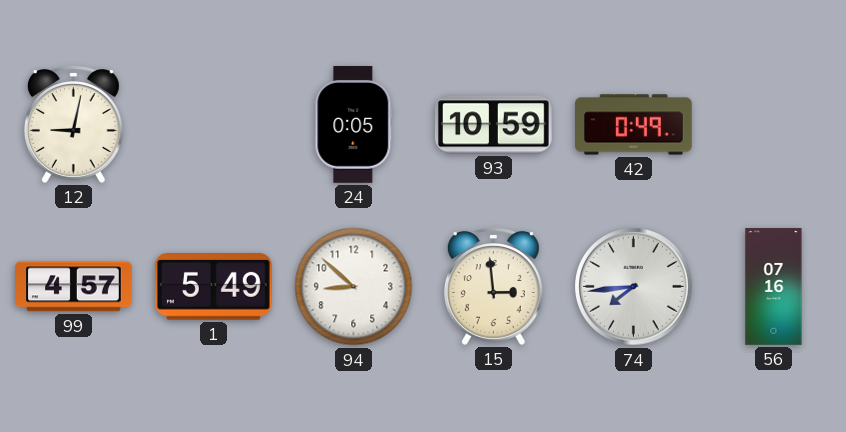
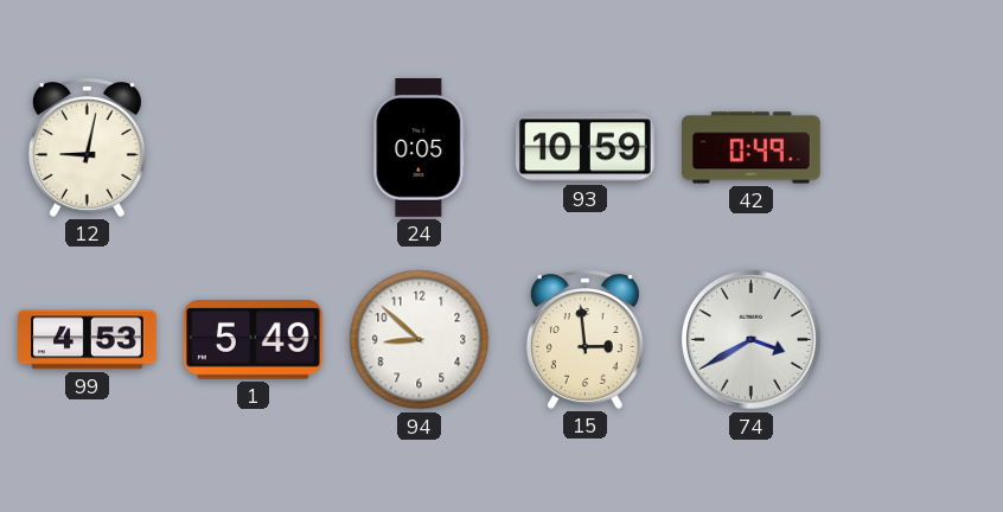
99: 4:57 -> 4:53
74: 7:44 -> 3:40
56: 07:16 -> none
